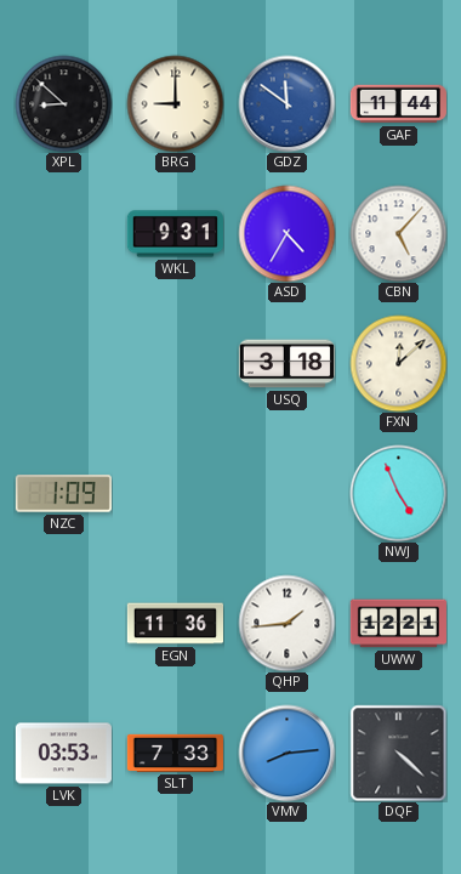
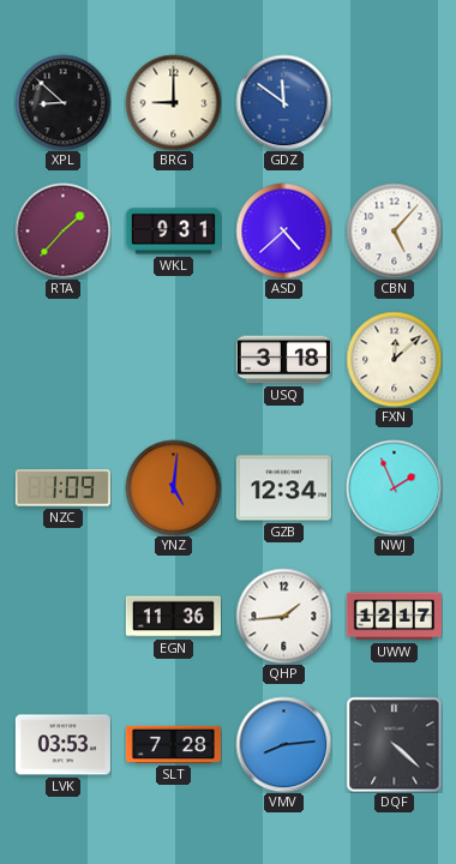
GAF: 11:44 -> none
RTA: none -> 1:37
ASD: 4:35 -> 4:38
YNZ: none -> 5:01
GZB: none -> 12:34
NWJ: 4:56 -> 1:56
UWW: 12:21 -> 12:17
SLT: 7:33 -> 7:28
